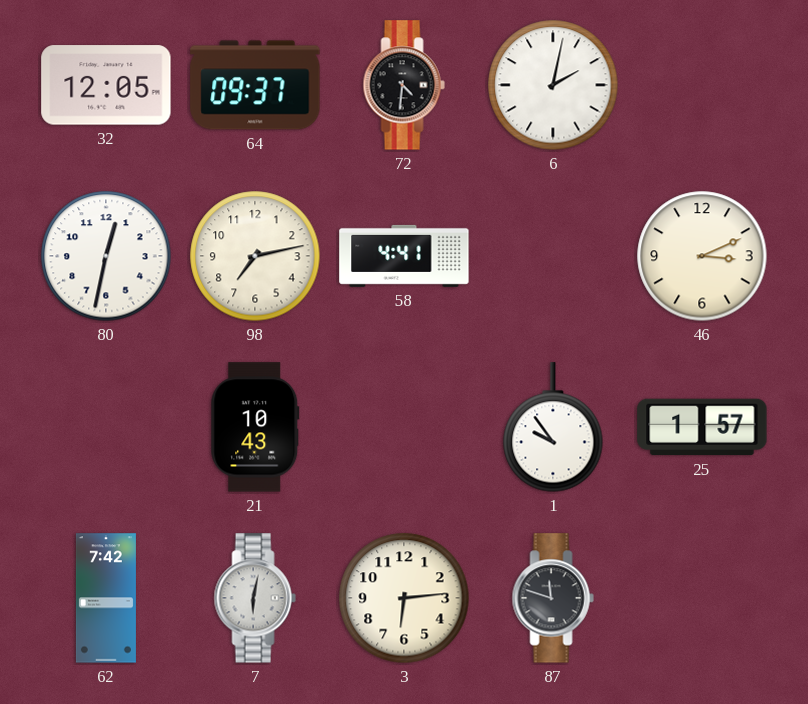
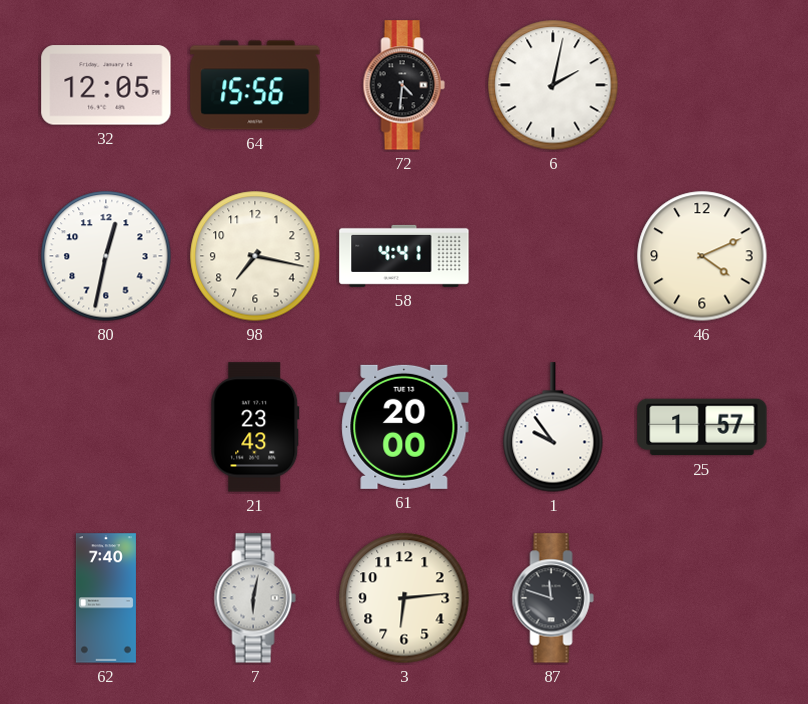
64: 09:37 -> 15:56
98: 7:13 -> 7:17
46: 3:11 -> 4:11
21: 10:43 -> 23:43
61: none -> 20:00
62: 7:42 -> 7:40
